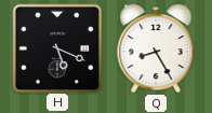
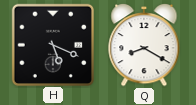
Q: 8:25 -> 8:20
